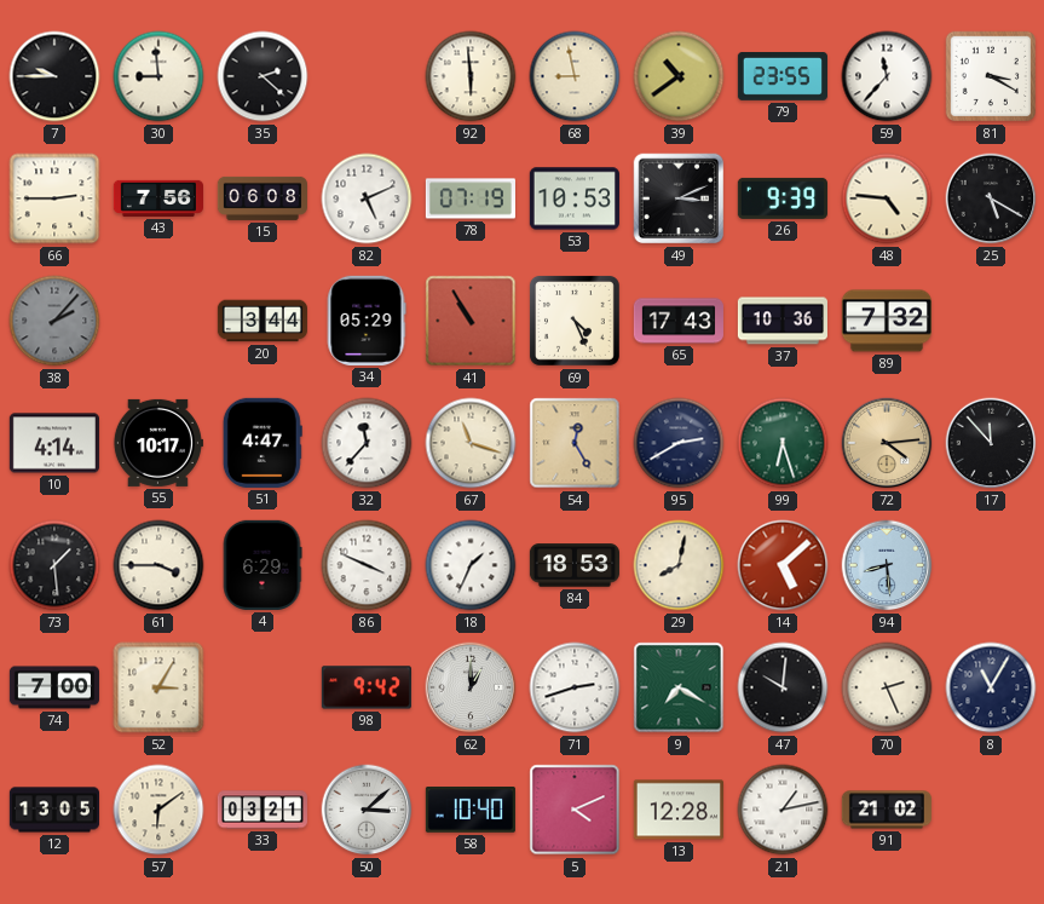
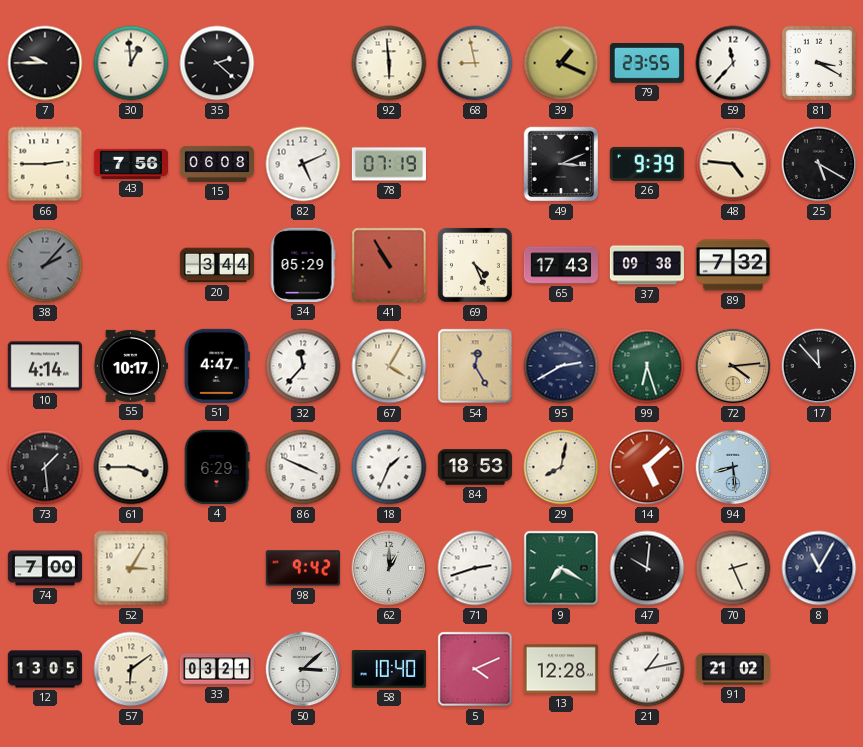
30: 8:59 -> 12:59
39: 10:39 -> 1:19
53: 10:53 -> none
37: 10:36 -> 09:38
67: 11:18 -> 4:05
